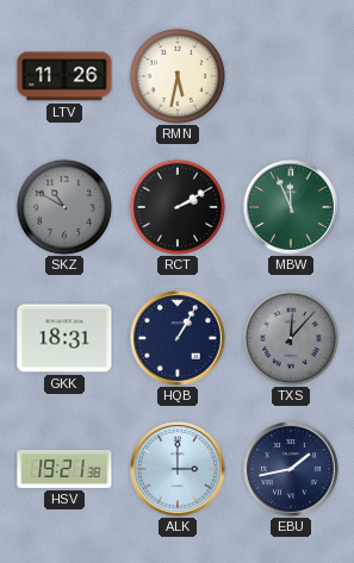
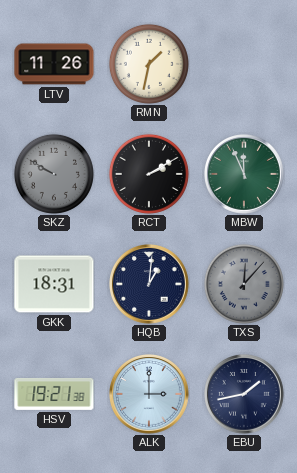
RMN: 5:32 -> 1:32
SKZ: 10:50 -> 9:50
HQB: 1:05 -> 1:01
